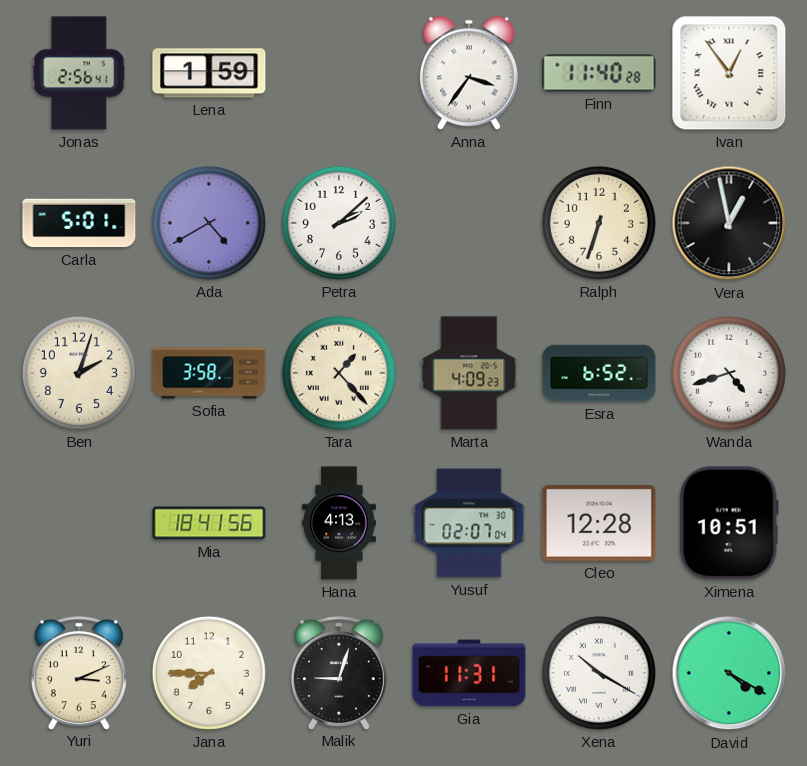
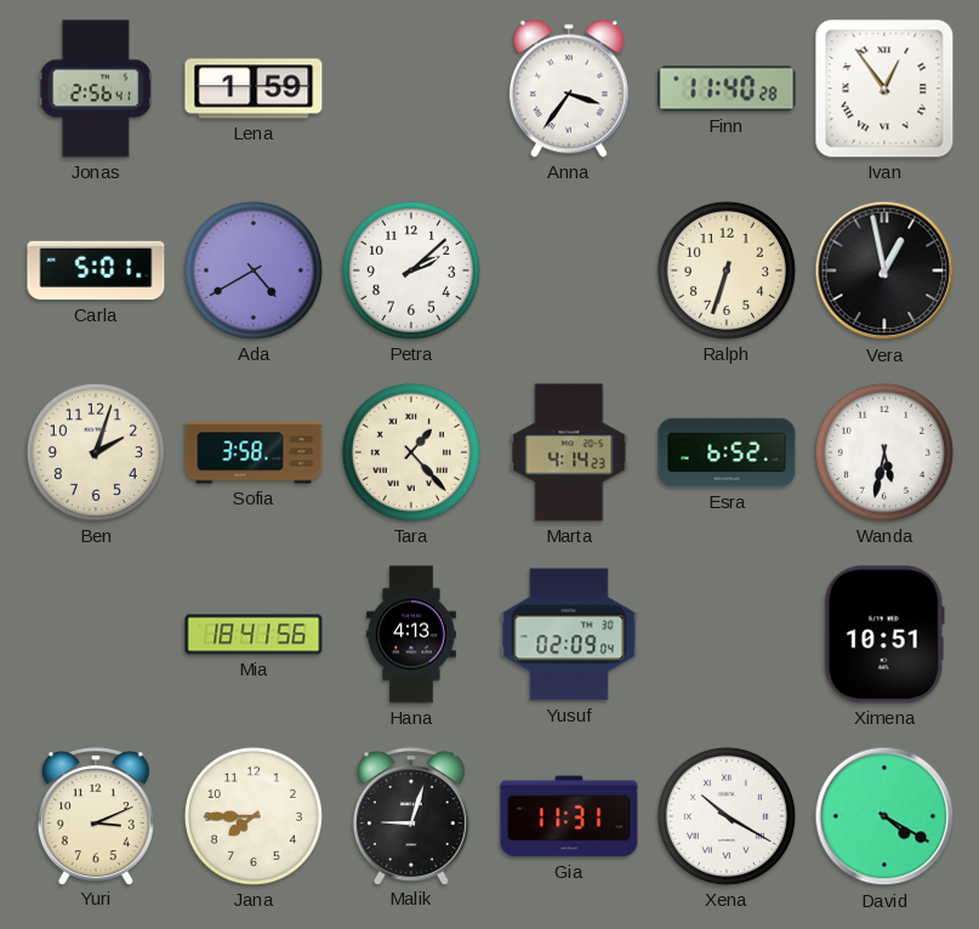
Marta: 4:09 -> 4:14
Wanda: 4:42 -> 5:32
Yusuf: 02:07 -> 02:09
Cleo: 12:28 -> none
